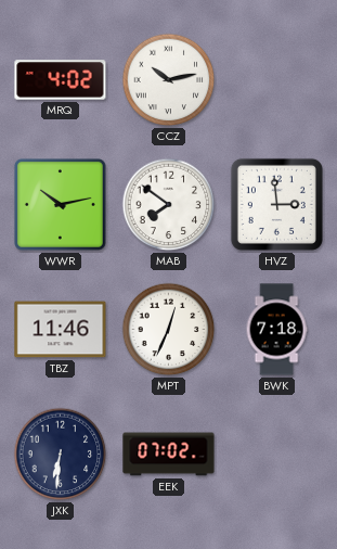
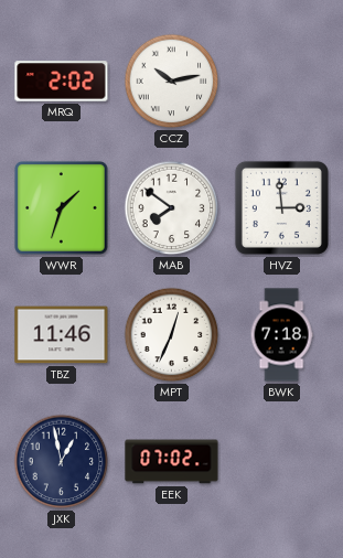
MRQ: 4:02 -> 2:02
WWR: 10:13 -> 1:33
JXK: 6:31 -> 12:58
